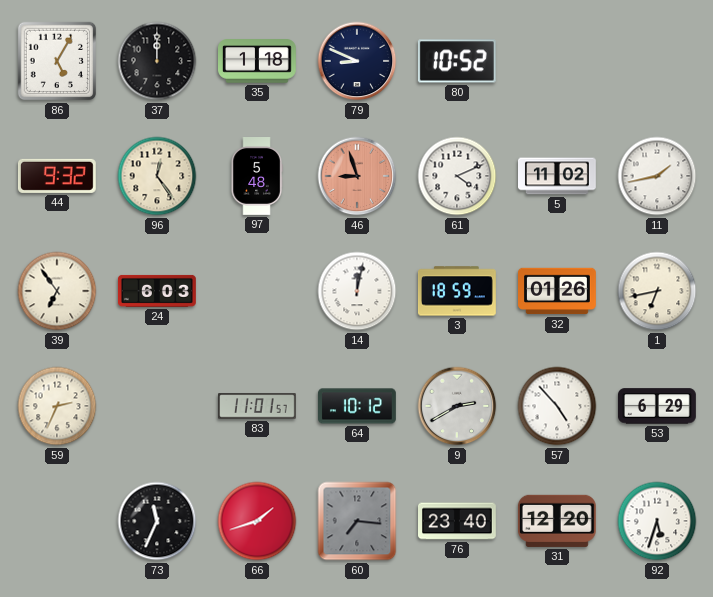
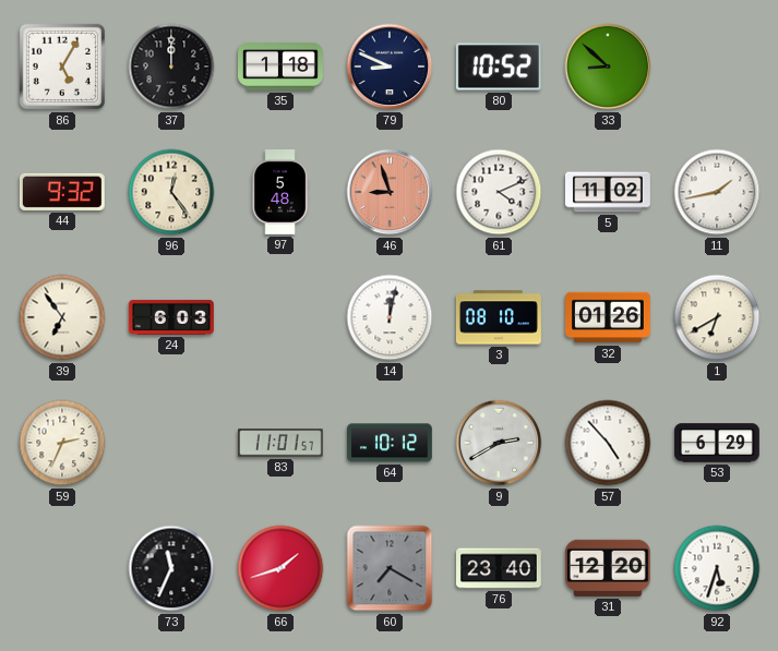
33: none -> 8:52
3: 18:59 -> 08:10
1: 6:43 -> 6:40
60: 7:16 -> 7:20
